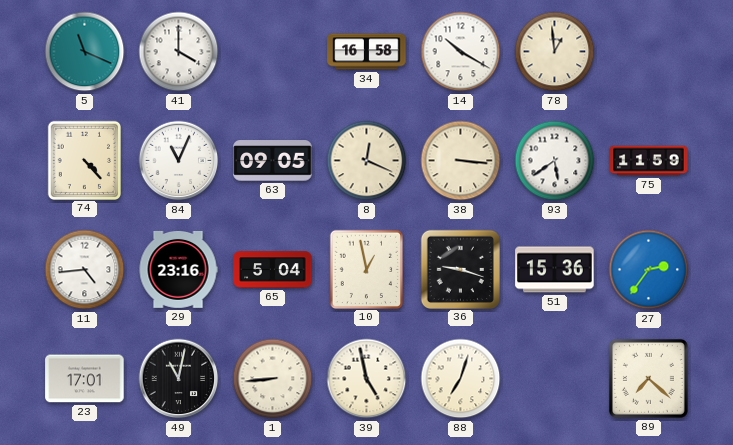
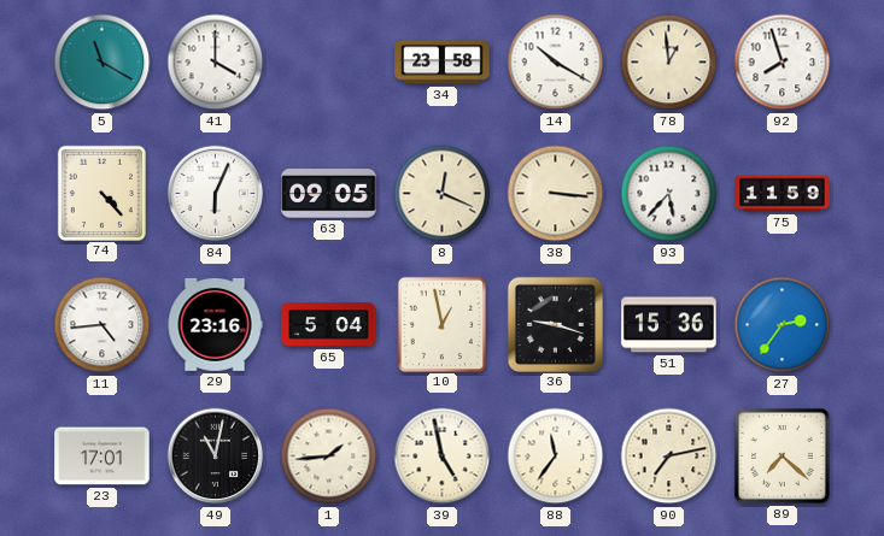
5: 11:19 -> 11:20
34: 16:58 -> 23:58
92: none -> 7:57
84: 11:04 -> 6:04
93: 5:39 -> 5:37
1: 8:44 -> 1:44
88: 7:03 -> 11:36
90: none -> 7:13
